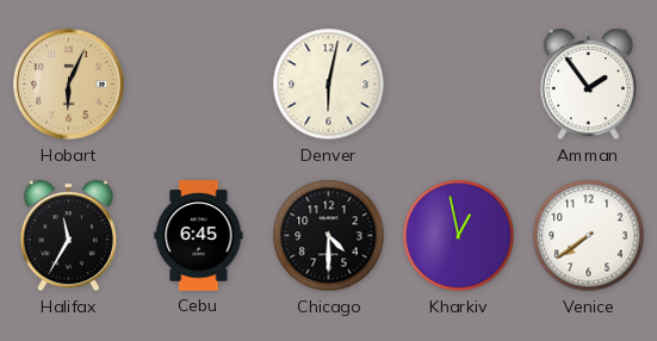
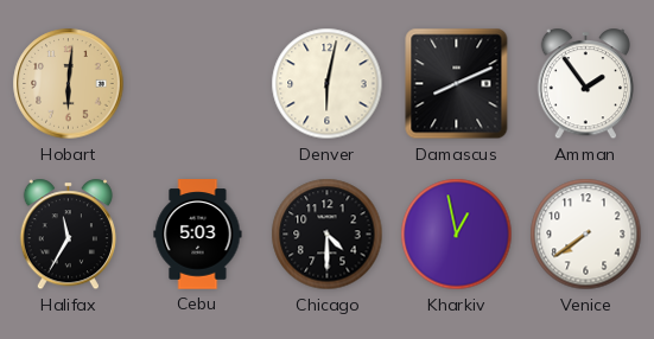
Hobart: 6:04 -> 6:01
Damascus: none -> 8:11
Cebu: 6:45 -> 5:03
